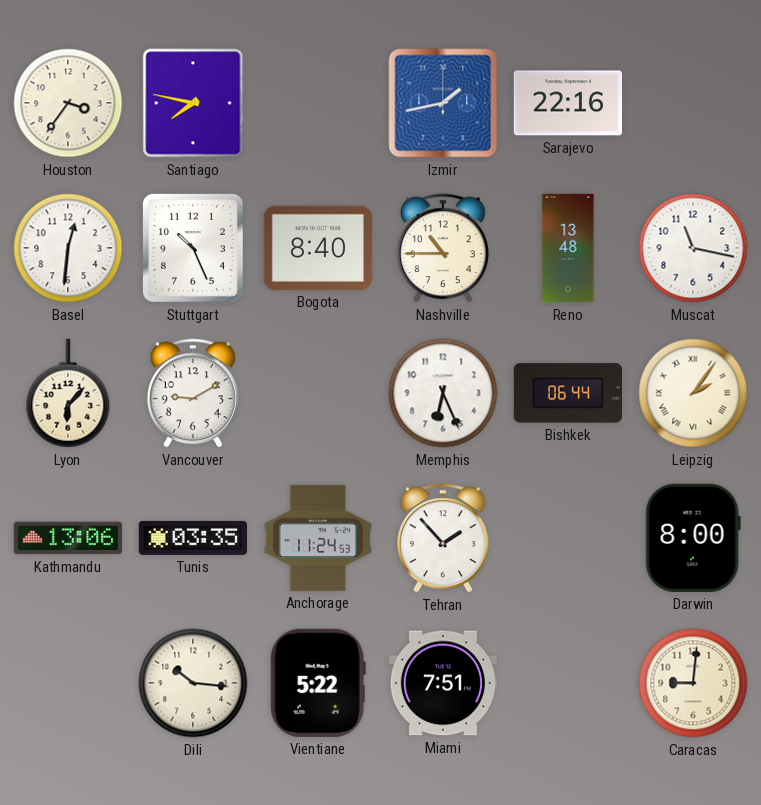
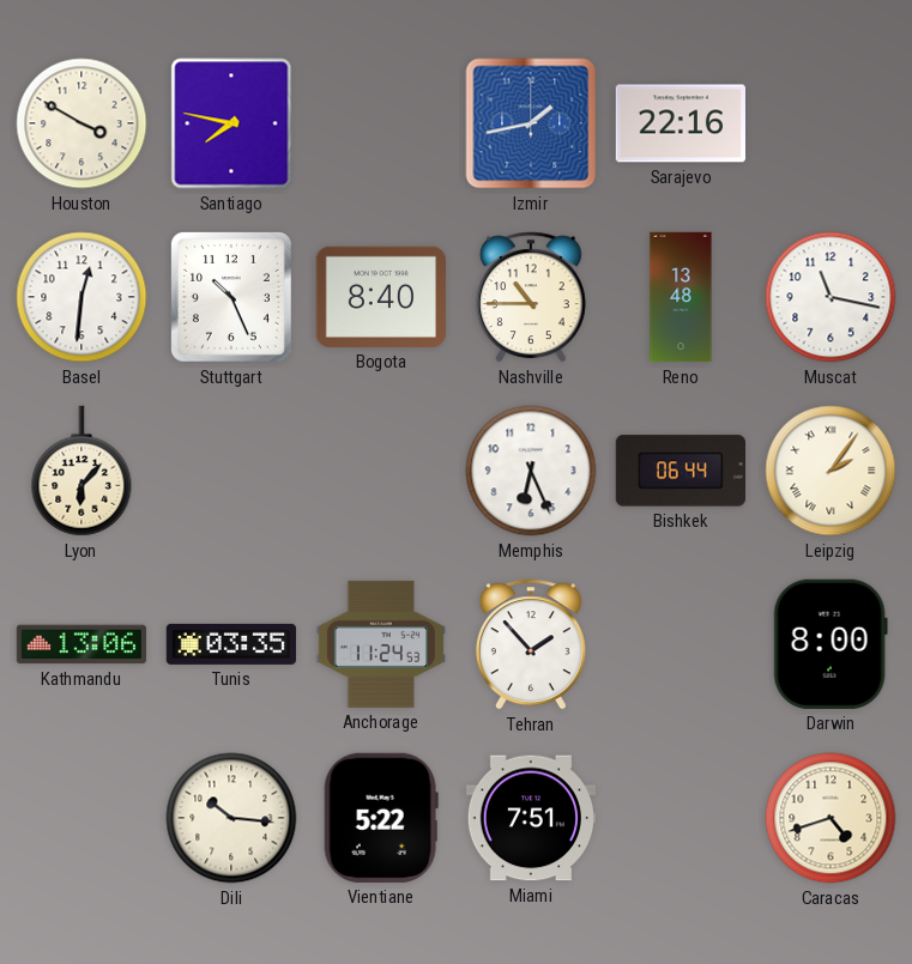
Houston: 3:36 -> 3:50
Vancouver: 9:10 -> none
Caracas: 9:01 -> 4:42
